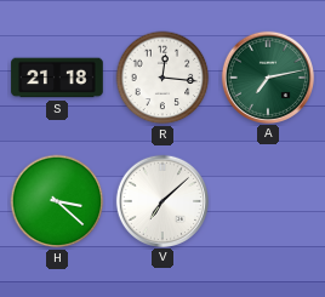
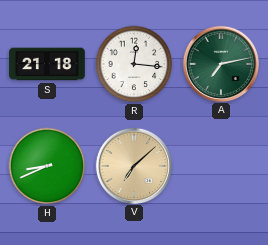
H: 3:22 -> 8:41
V dial: white -> champagne
